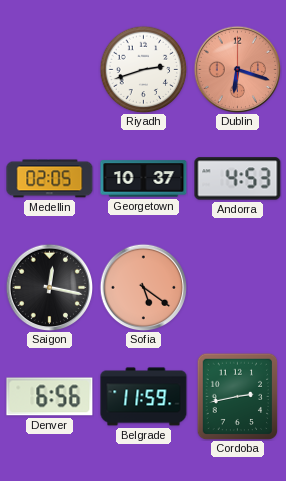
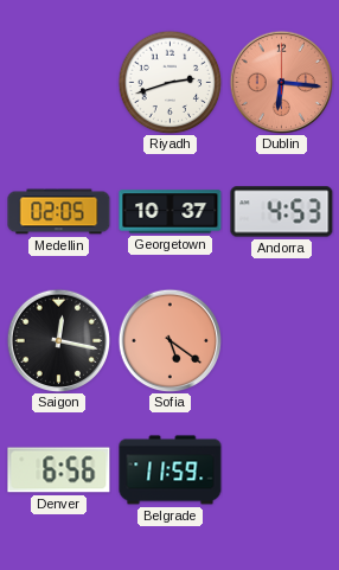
Dublin: 6:18 -> 6:16
Cordoba: 2:43 -> none
